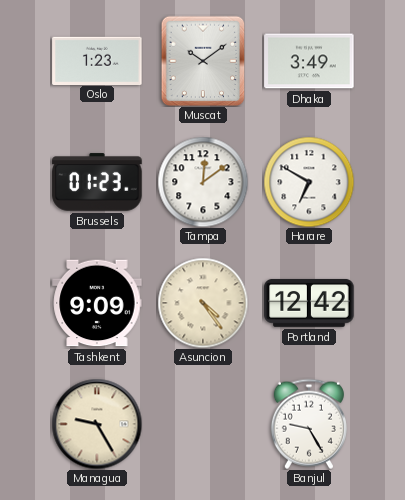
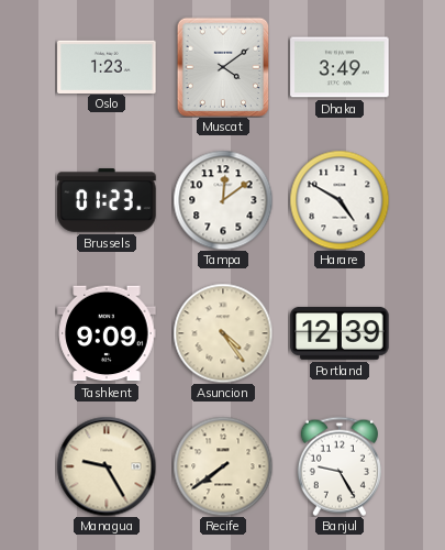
Muscat: 10:09 -> 4:09
Harare: 6:50 -> 4:50
Portland: 12:42 -> 12:39
Recife: none -> 7:39
